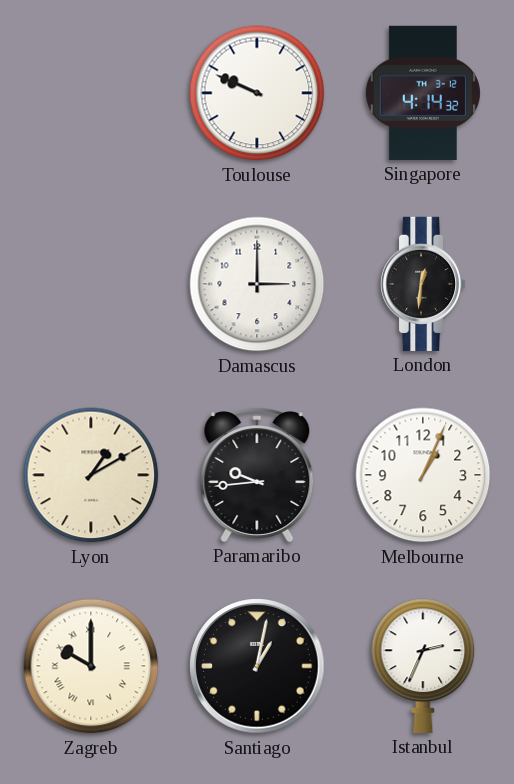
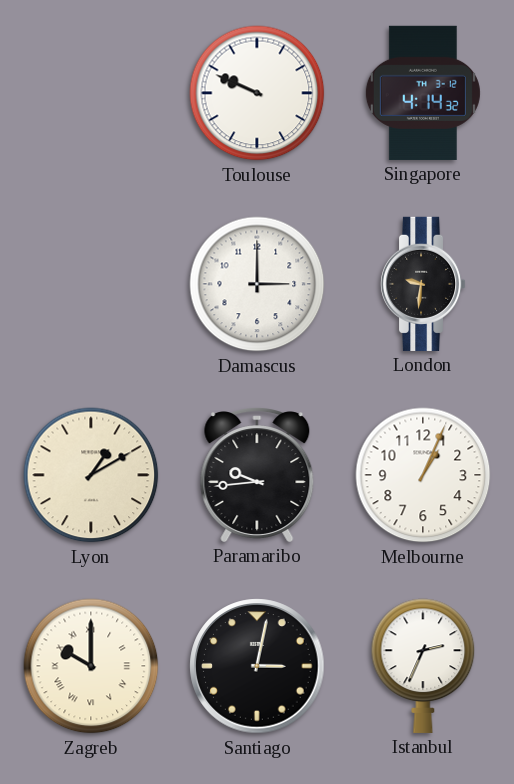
London: 12:31 -> 9:31
Santiago: 1:02 -> 3:02
